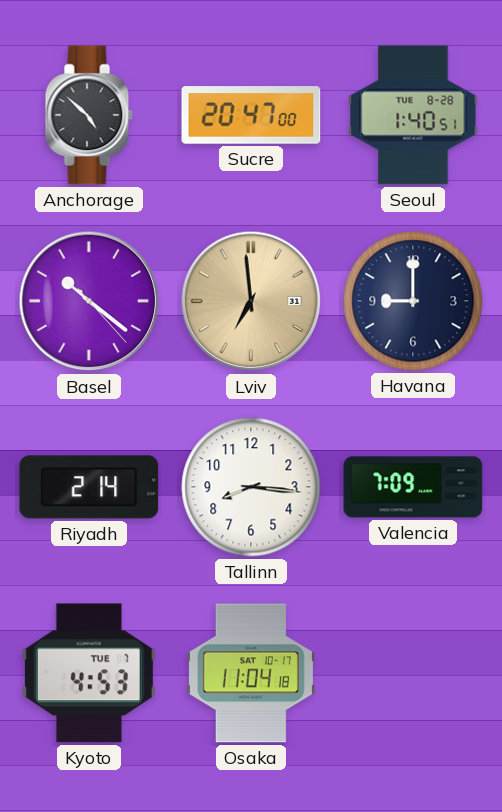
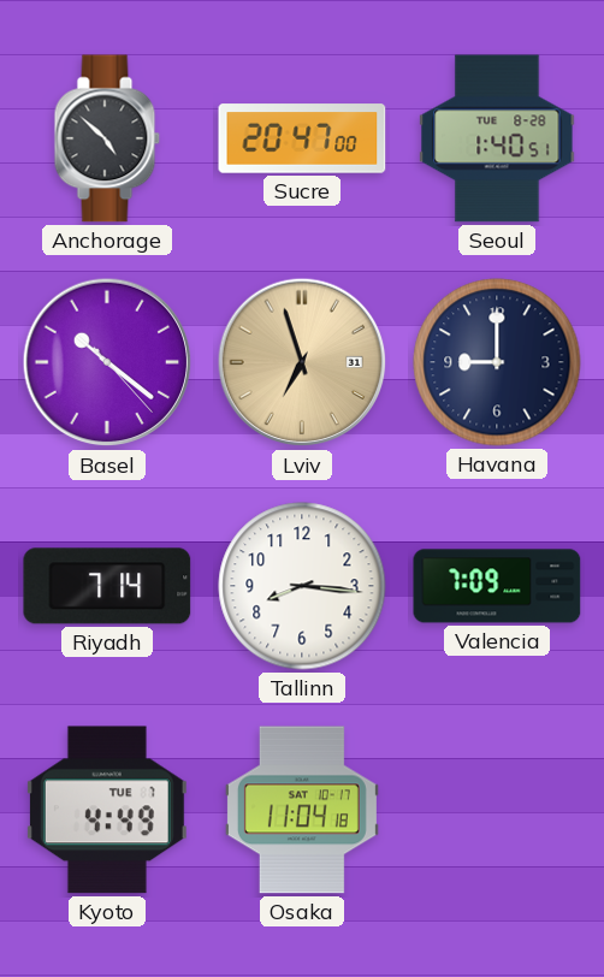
Lviv: 6:59 -> 6:57
Riyadh: 2:14 -> 7:14
Kyoto: 4:53 -> 4:49
